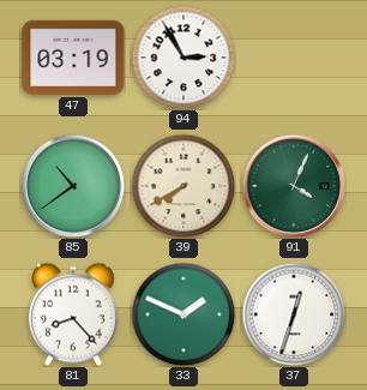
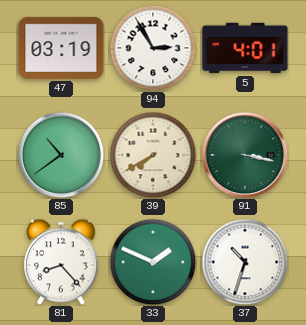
5: none -> 4:01
91: 4:04 -> 3:17
37: 12:33 -> 10:33
